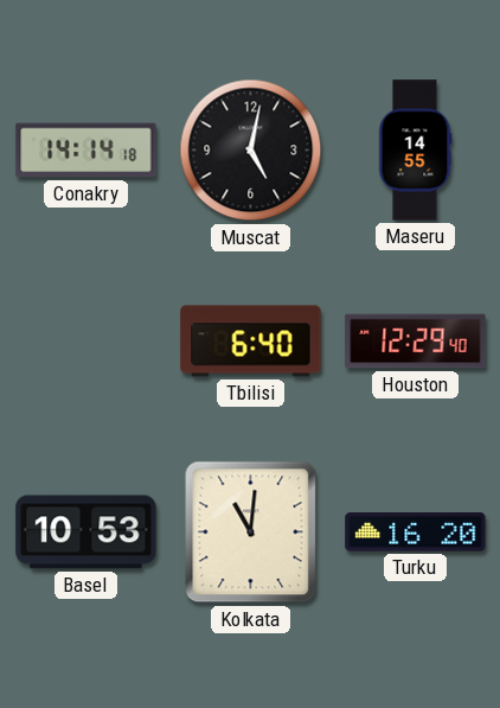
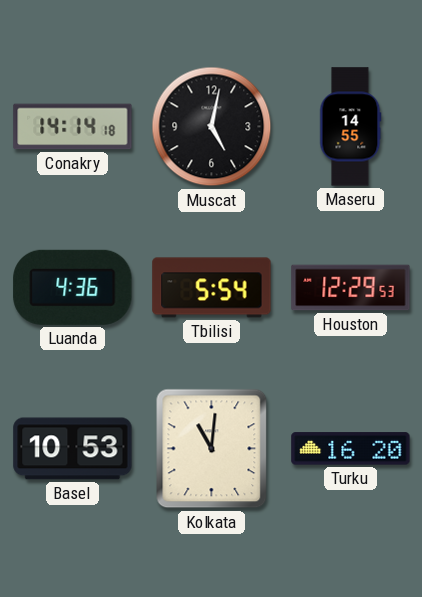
Luanda: none -> 4:36
Tbilisi: 6:40 -> 5:54
Houston: 12:29:40 -> 12:29:53
